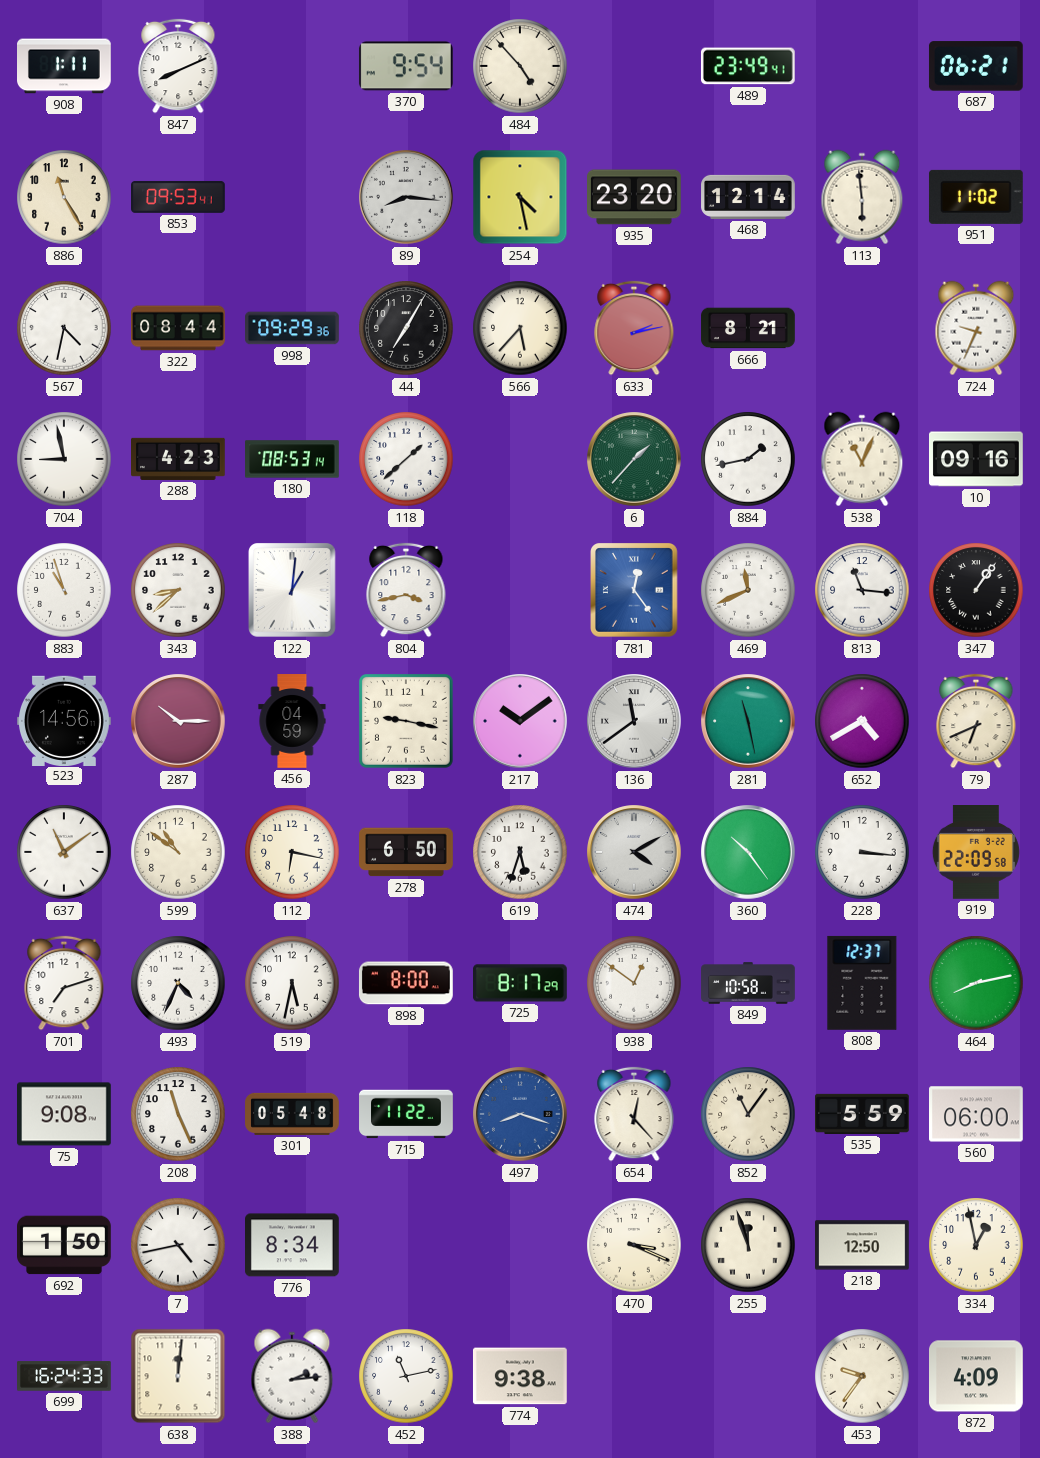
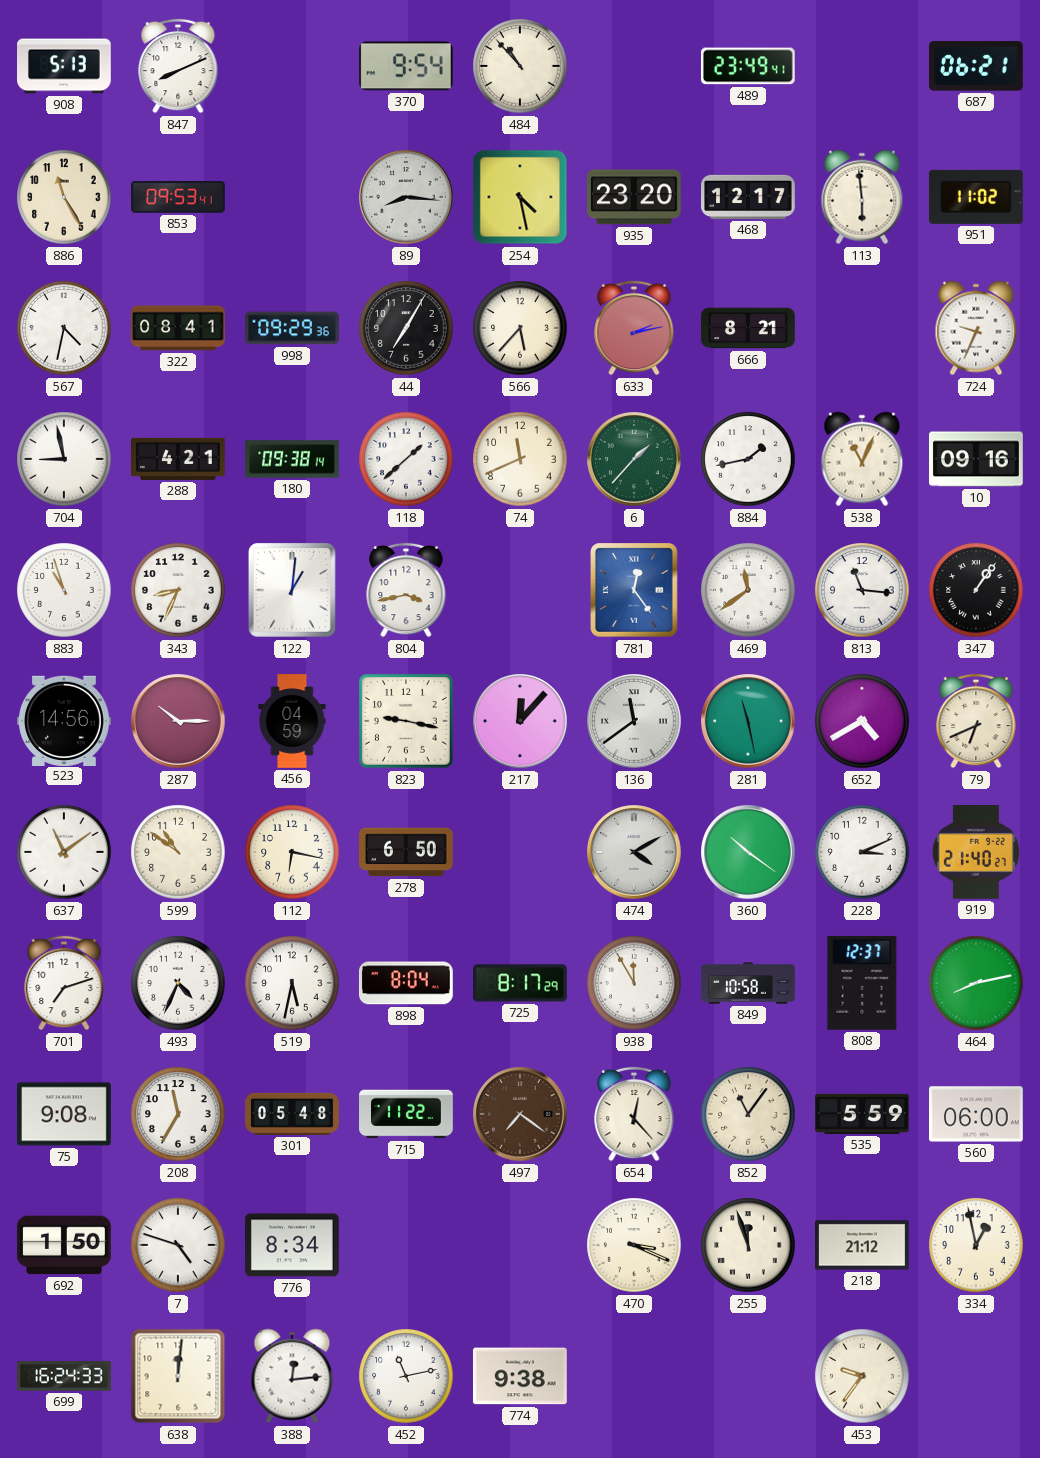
908: 1:11 -> 5:13
484: 4:53 -> 10:53
468: 12:14 -> 12:17
322: 08:44 -> 08:41
288: 4:23 -> 4:21
180: 08:53 -> 09:38
74: none -> 11:41
343: 8:38 -> 8:34
469: 11:41 -> 11:39
217: 10:09 -> 12:07
619: 5:33 -> none
360: 10:24 -> 10:21
228: 3:16 -> 3:11
919: 22:09 -> 21:40
898: 8:00 -> 8:04
938: 12:51 -> 11:55
208: 11:26 -> 11:35
497: 8:18 -> 7:21
497 dial: blue -> brown
7: 4:43 -> 4:48
218: 12:50 -> 21:12
388: 2:14 -> 12:14
872: 4:09 -> none
